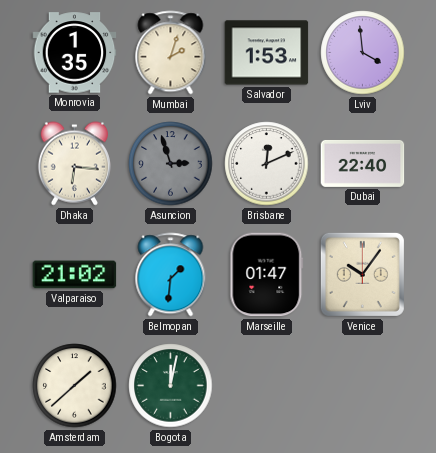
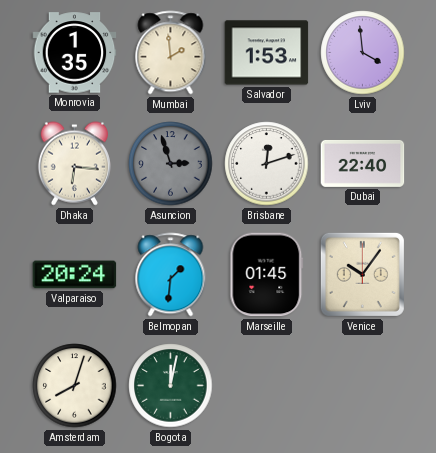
Mumbai: 2:03 -> 1:59
Brisbane: 12:11 -> 12:12
Valparaiso: 21:02 -> 20:24
Marseille: 01:47 -> 01:45
Amsterdam: 1:38 -> 8:03
